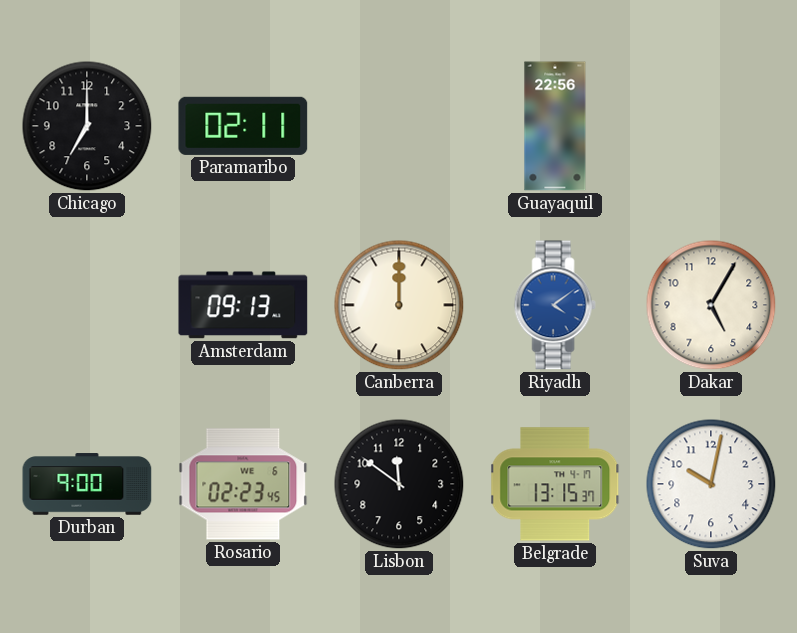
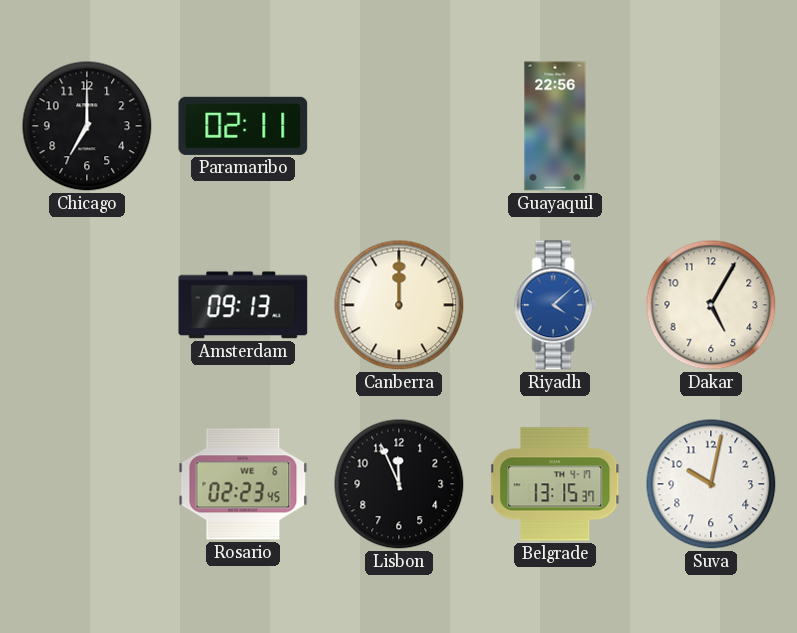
Riyadh: 4:09 -> 4:08
Durban: 9:00 -> none
Lisbon: 11:51 -> 11:56
